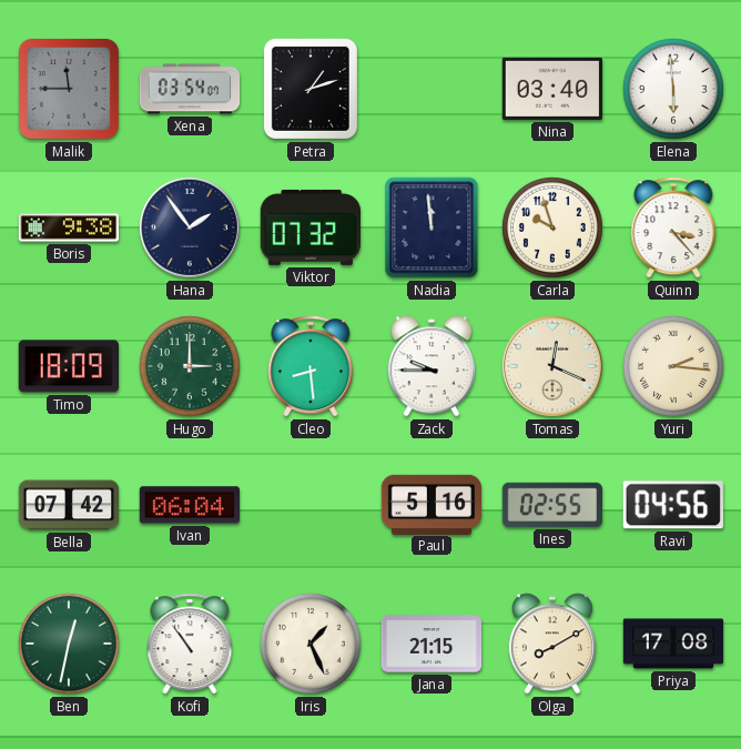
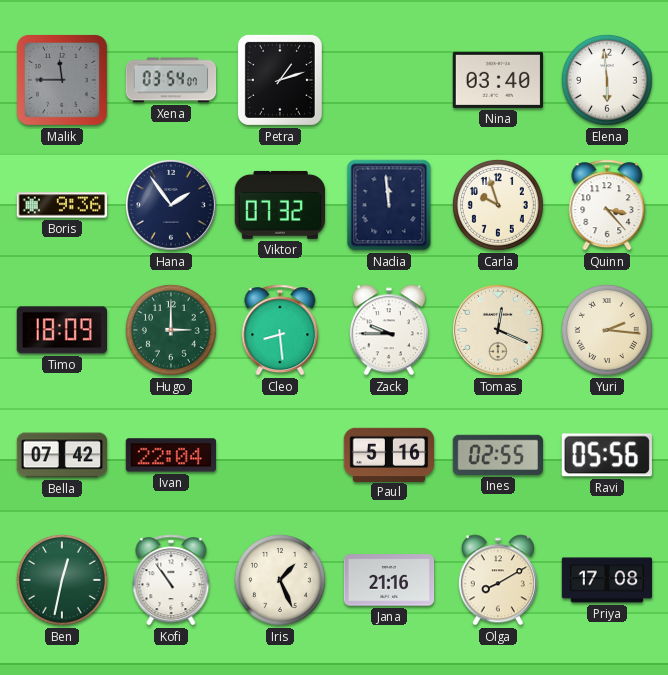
Boris: 9:38 -> 9:36
Ivan: 06:04 -> 22:04
Ravi: 04:56 -> 05:56
Jana: 21:15 -> 21:16
